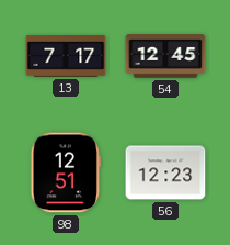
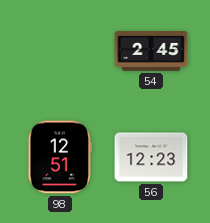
13: 7:17 -> none
54: 12:45 -> 2:45
